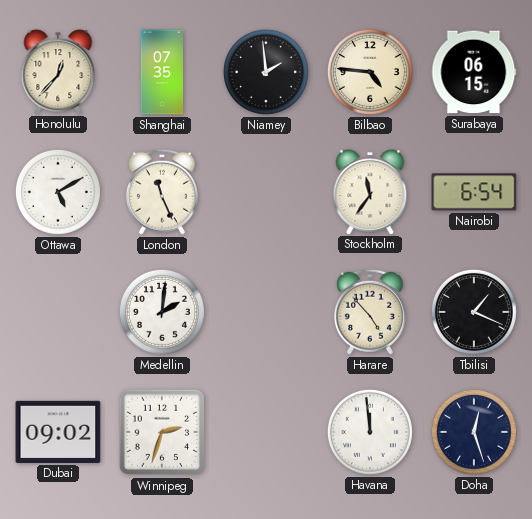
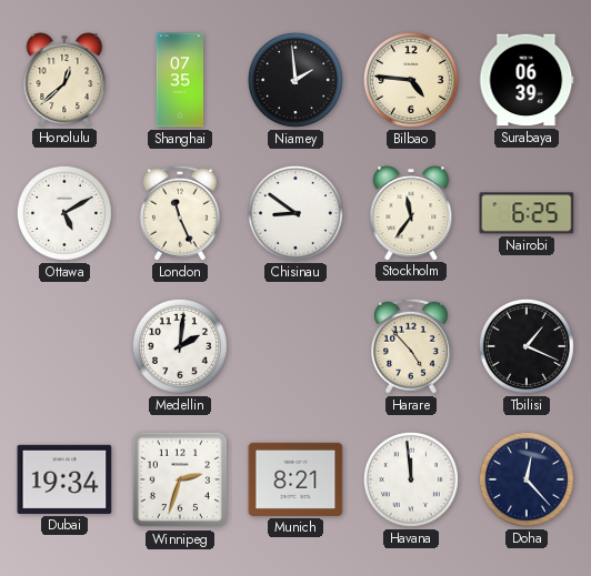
Honolulu: 12:37 -> 12:38
Surabaya: 06:15 -> 06:39
Chisinau: none -> 8:51
Nairobi: 6:54 -> 6:25
Dubai: 09:02 -> 19:34
Munich: none -> 8:21
Doha: 12:27 -> 12:23
